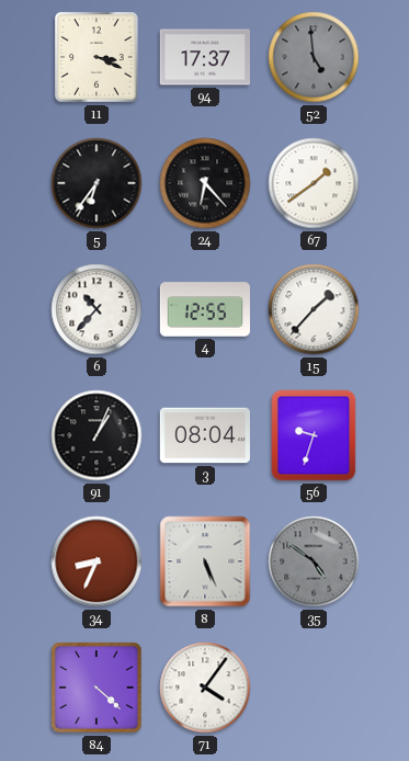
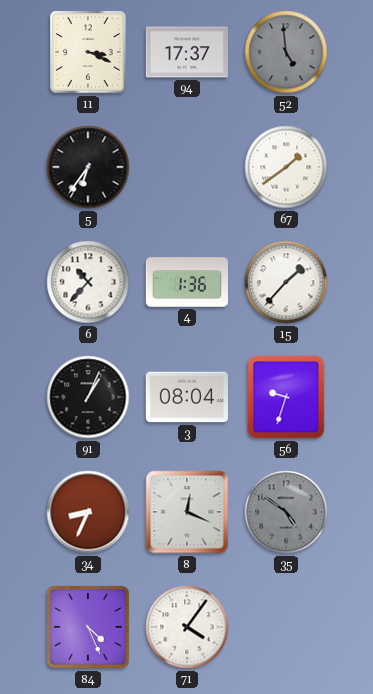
24: 6:23 -> none
4: 12:55 -> 1:36
8: 5:26 -> 12:19
84: 4:22 -> 4:26
